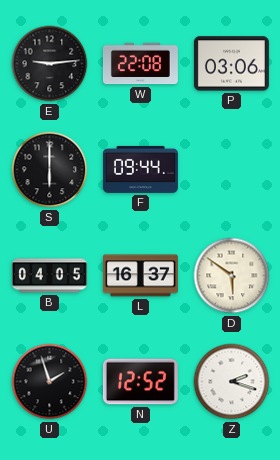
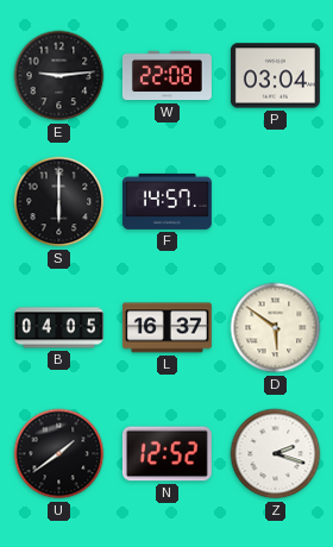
P: 03:06 -> 03:04
F: 09:44 -> 14:57
U: 1:57 -> 1:39
